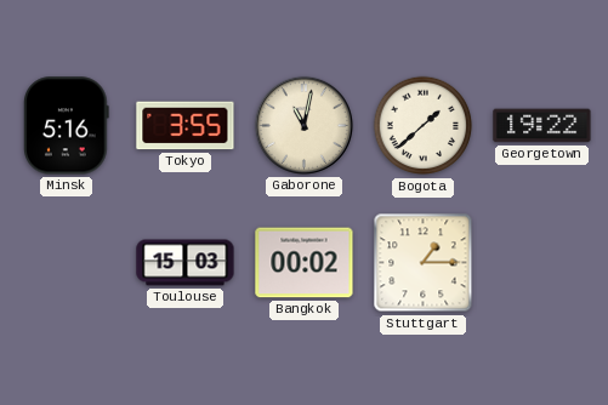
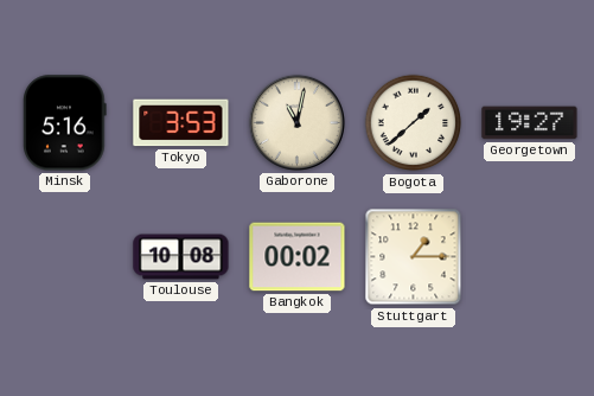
Tokyo: 3:55 -> 3:53
Georgetown: 19:22 -> 19:27
Toulouse: 15:03 -> 10:08
